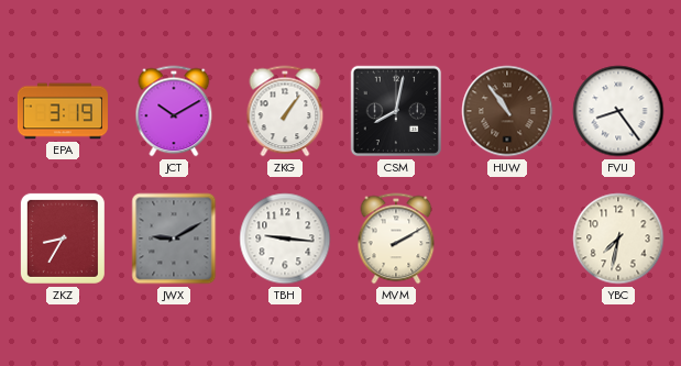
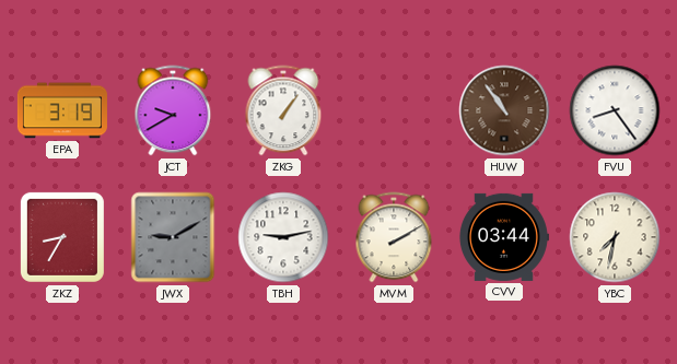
JCT: 10:10 -> 9:40
CSM: 8:02 -> none
TBH: 9:16 -> 9:13
CVV: none -> 03:44
